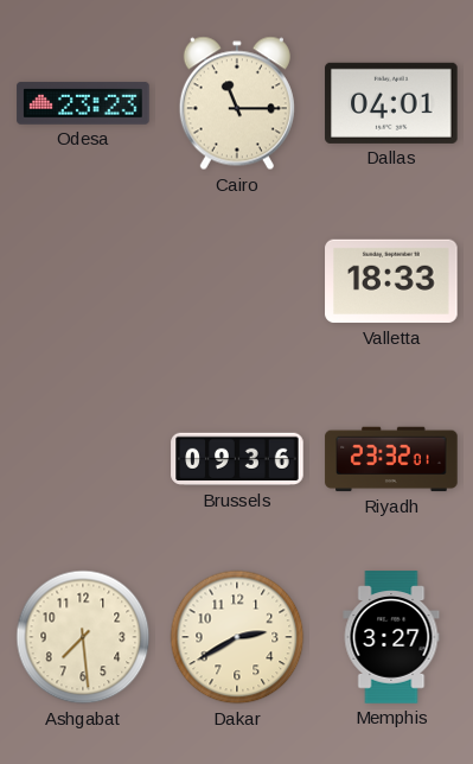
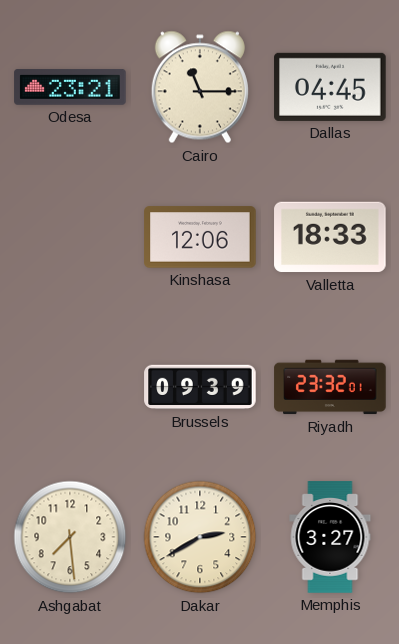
Odesa: 23:23 -> 23:21
Dallas: 04:01 -> 04:45
Kinshasa: none -> 12:06
Brussels: 09:36 -> 09:39
